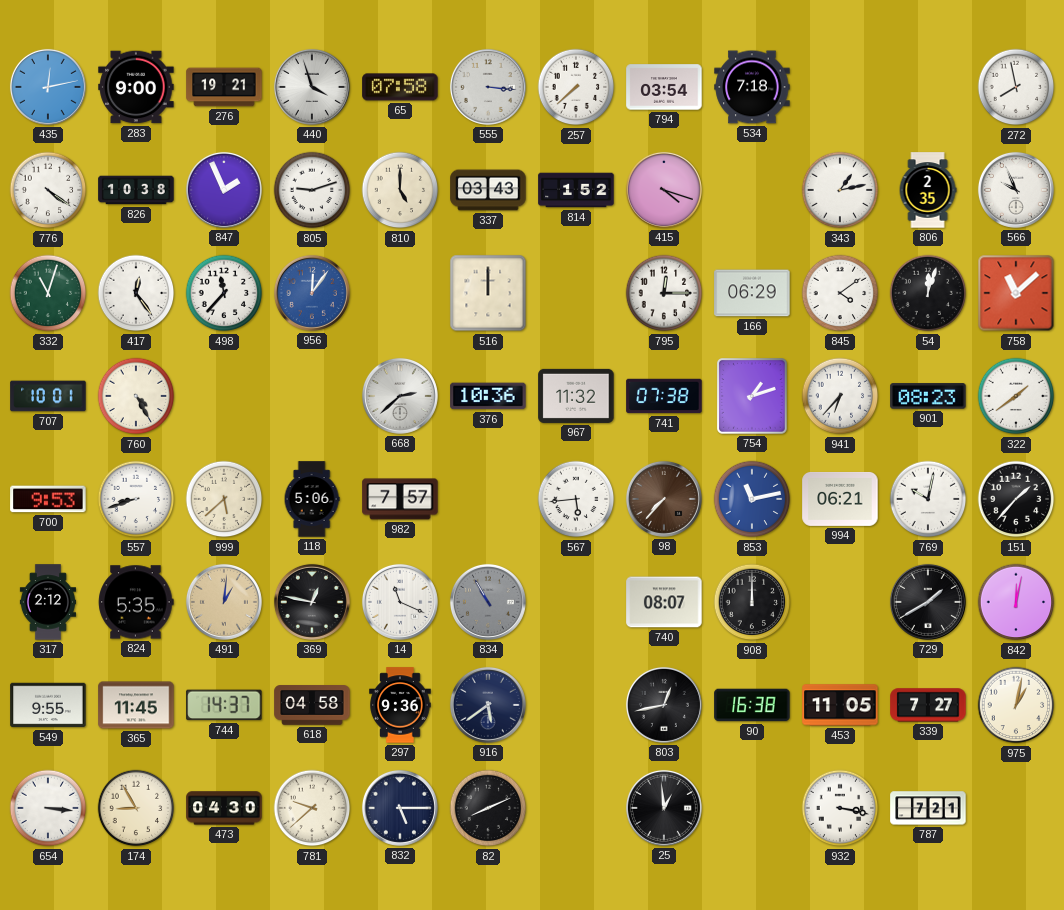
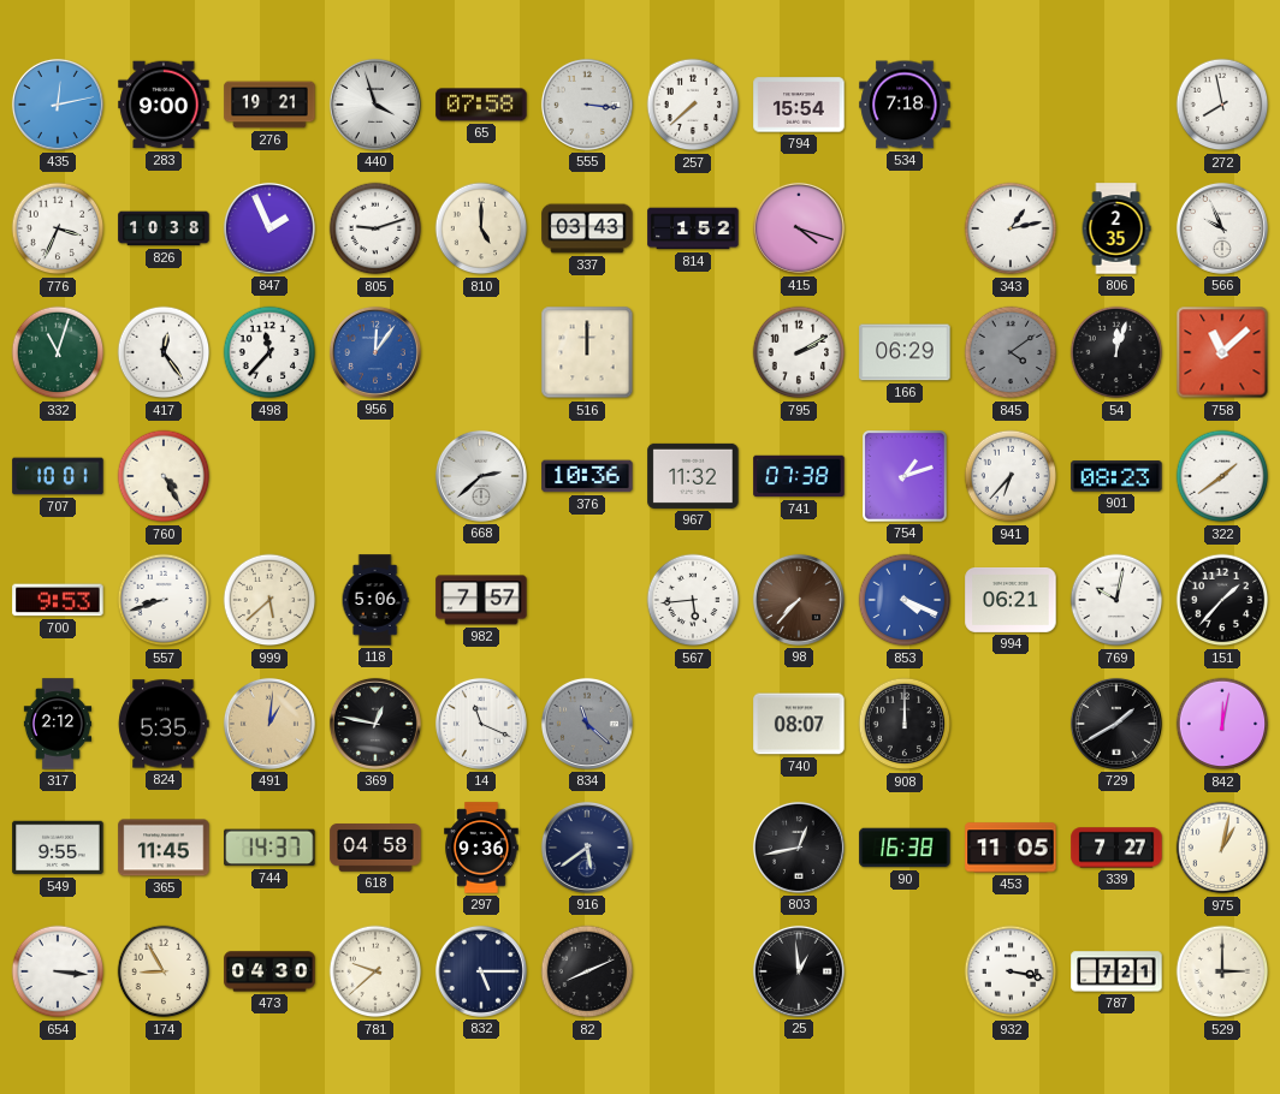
794: 03:54 -> 15:54
776: 4:21 -> 3:34
795: 12:15 -> 2:10
845 dial: white -> grey
853: 11:13 -> 4:19
834: 10:55 -> 11:22
529: none -> 3:00
